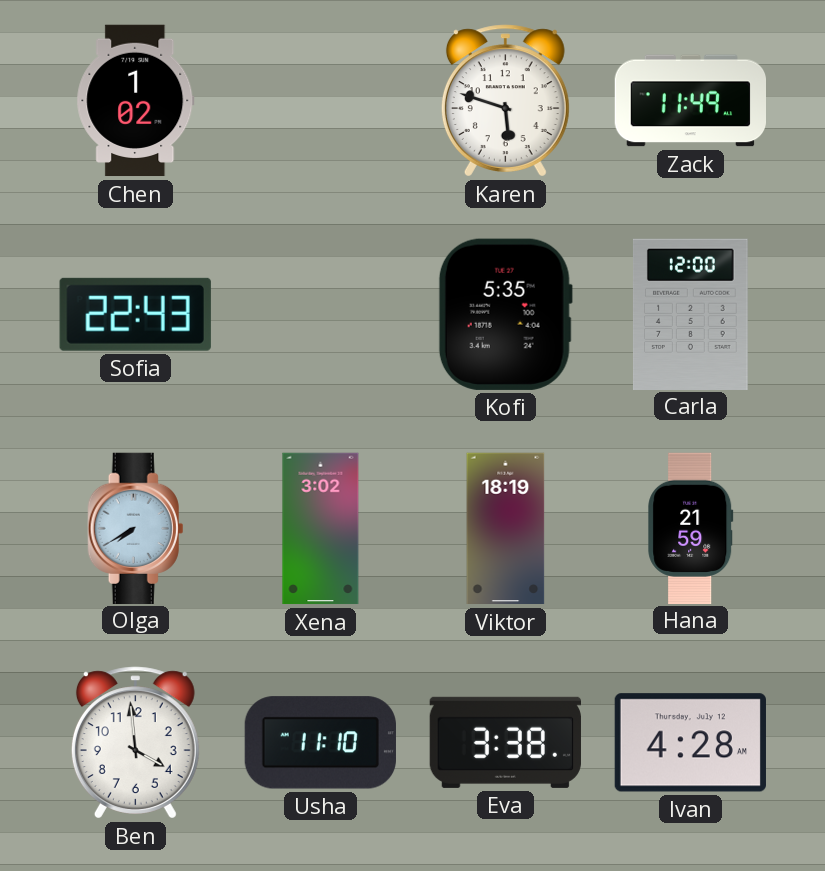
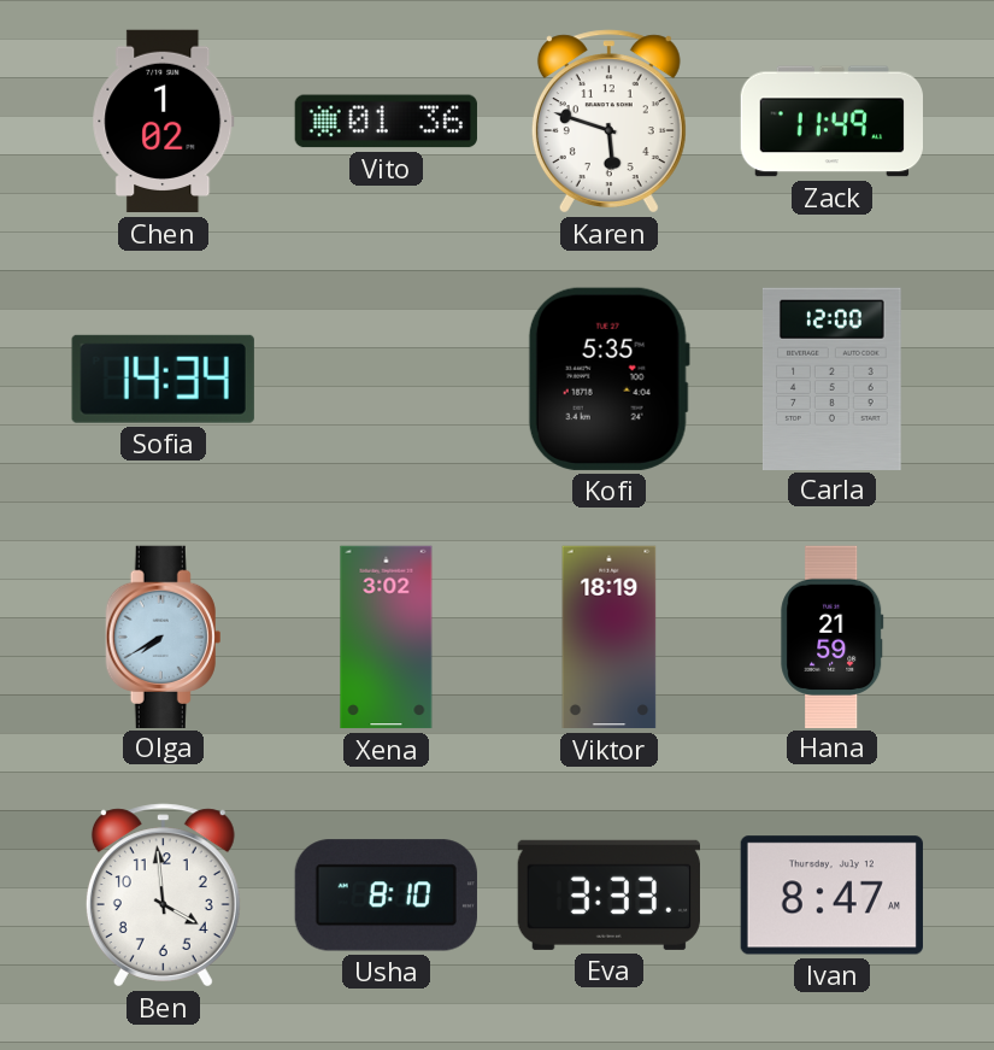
Vito: none -> 01:36
Sofia: 22:43 -> 14:34
Usha: 11:10 -> 8:10
Eva: 3:38 -> 3:33
Ivan: 4:28 -> 8:47
